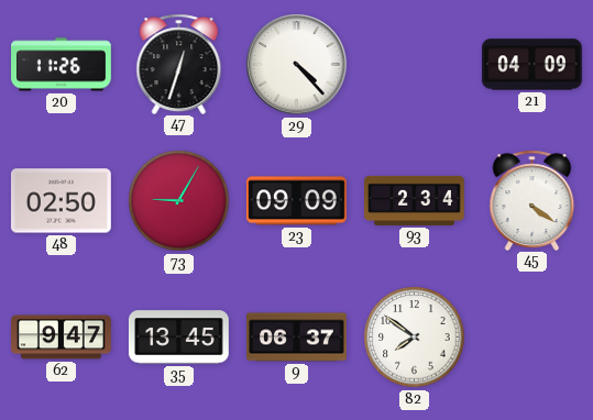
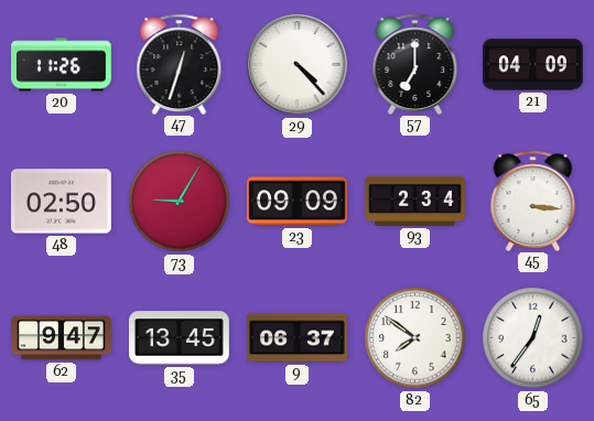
57: none -> 7:00
45: 4:21 -> 3:16
65: none -> 12:36
